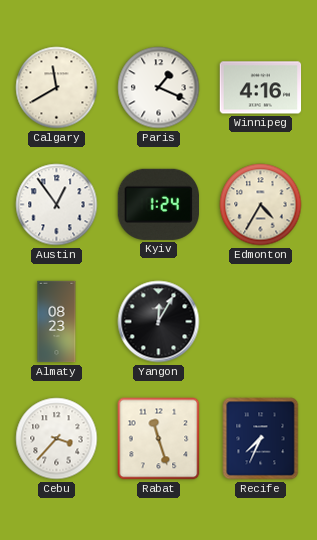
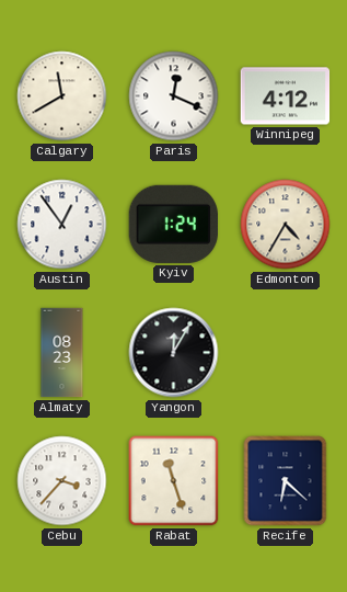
Paris: 1:19 -> 12:19
Winnipeg: 4:16 -> 4:12
Recife: 7:34 -> 6:22
